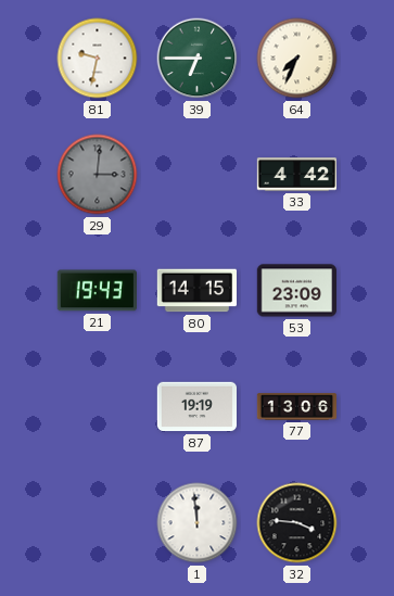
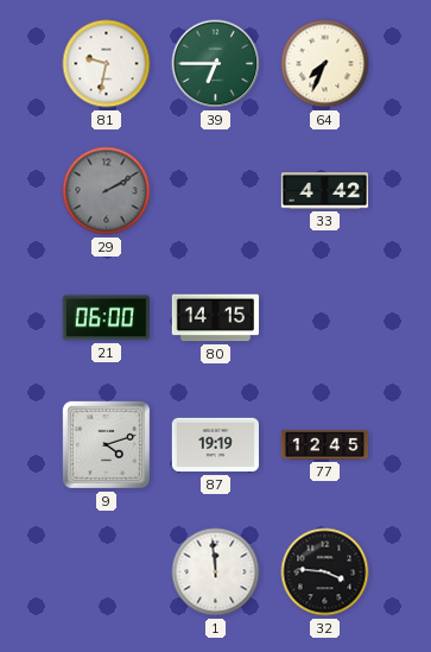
29: 3:01 -> 2:10
21: 19:43 -> 06:00
53: 23:09 -> none
9: none -> 4:12
77: 13:06 -> 12:45
